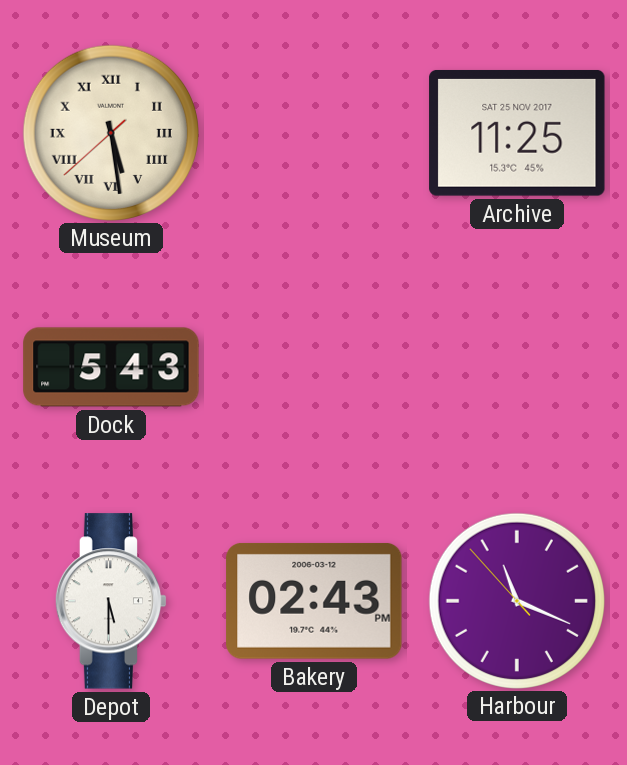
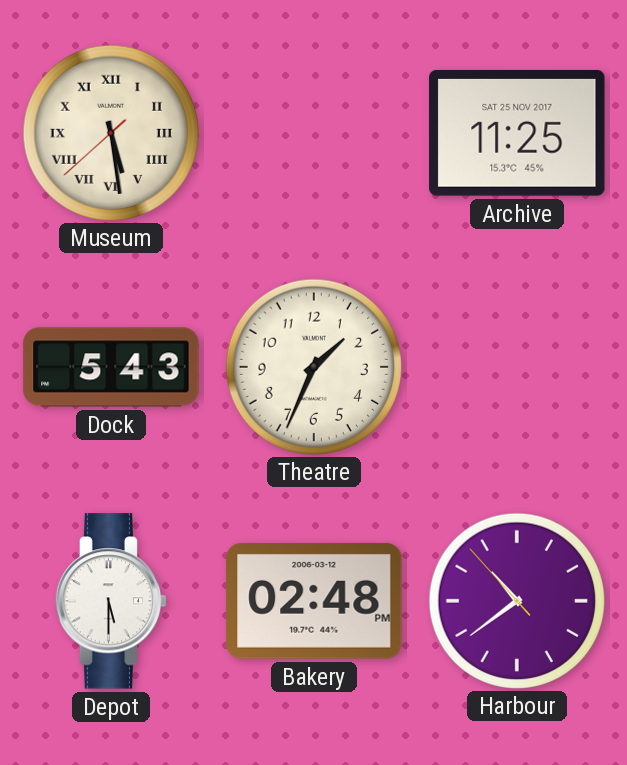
Theatre: none -> 1:34
Bakery: 02:43 -> 02:48
Harbour: 11:18 -> 10:38
